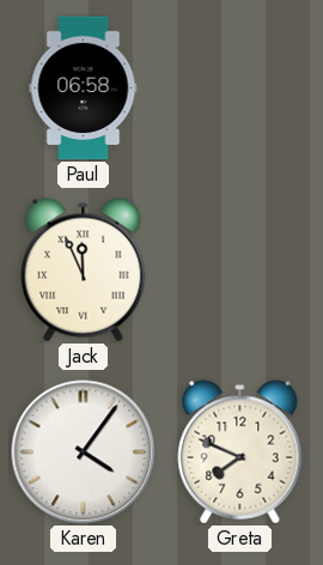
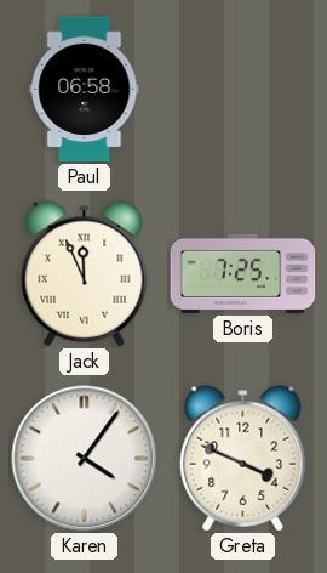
Boris: none -> 7:25
Greta: 7:49 -> 3:49
